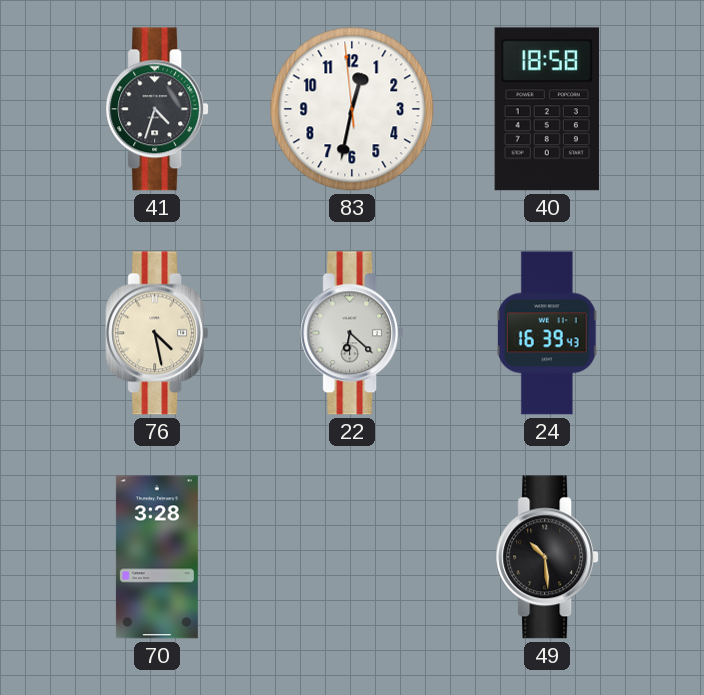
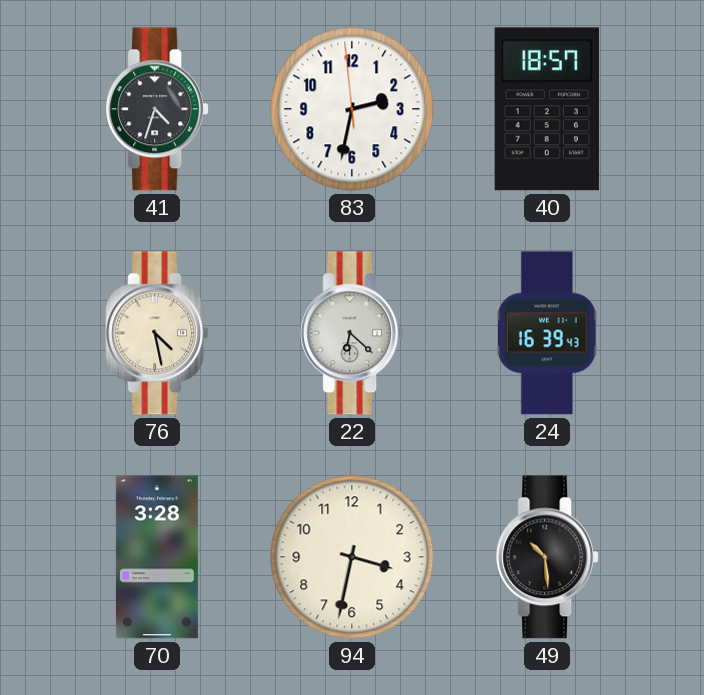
83: 12:31 -> 2:31
40: 18:58 -> 18:57
94: none -> 3:32
